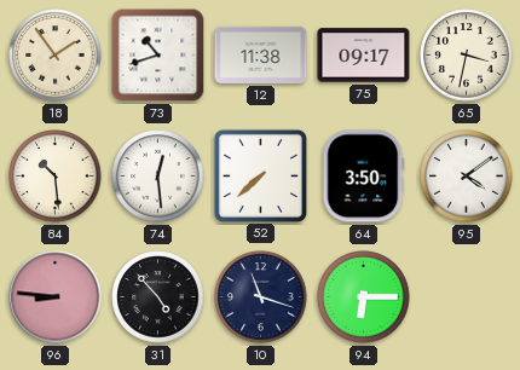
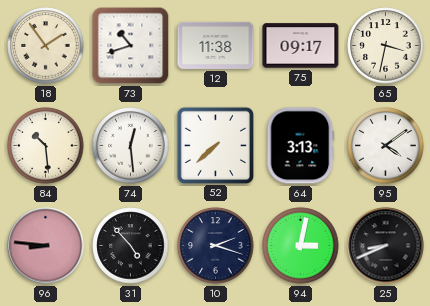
64: 3:50 -> 3:13
10: 11:18 -> 2:18
94: 6:15 -> 3:02
25: none -> 8:41
